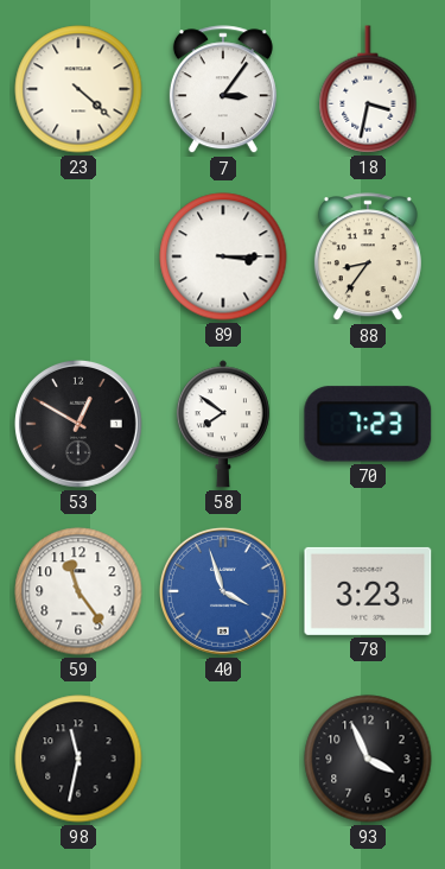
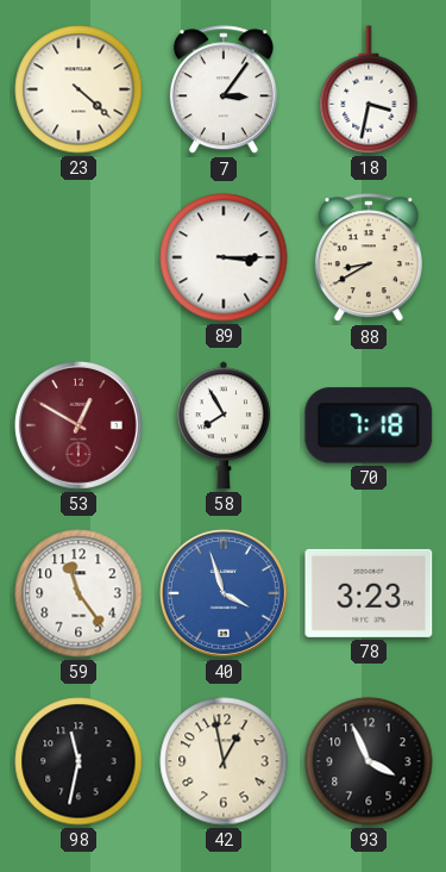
88: 8:36 -> 8:40
53 dial: black -> burgundy
58: 7:51 -> 7:55
70: 7:23 -> 7:18
42: none -> 12:58
